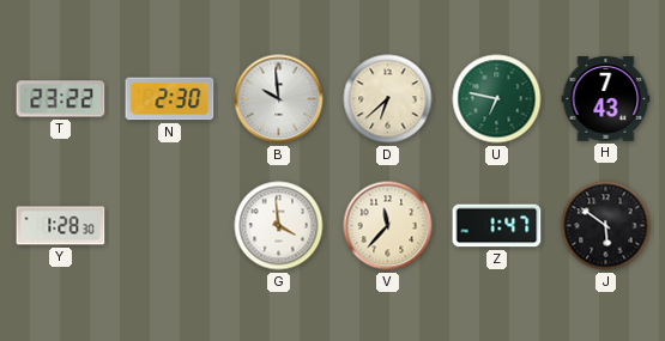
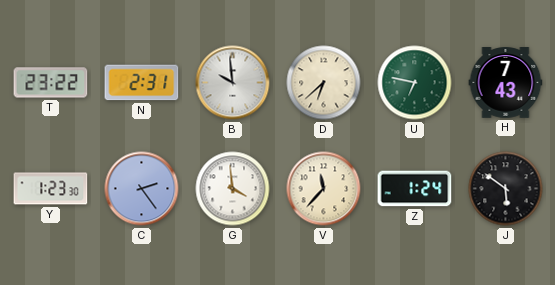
N: 2:30 -> 2:31
Y: 1:28 -> 1:23
C: none -> 2:24
Z: 1:47 -> 1:24
